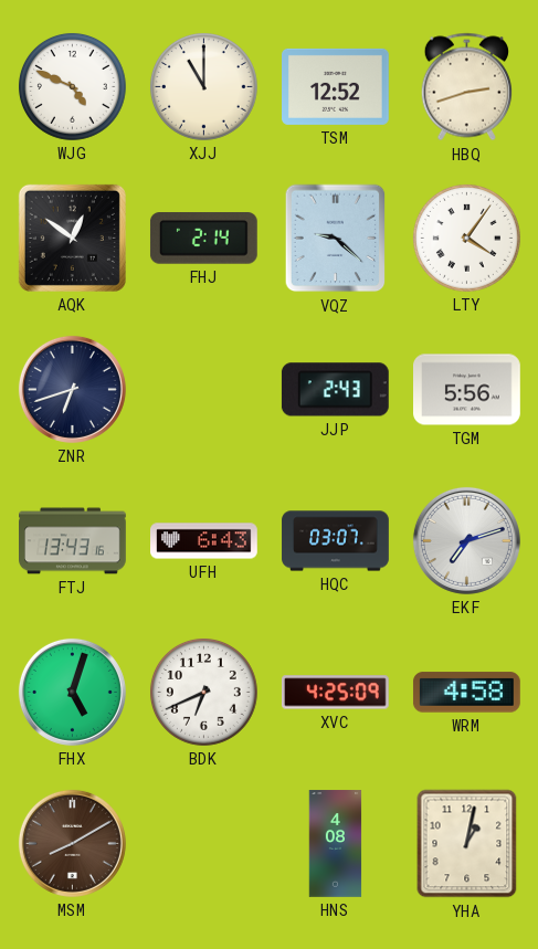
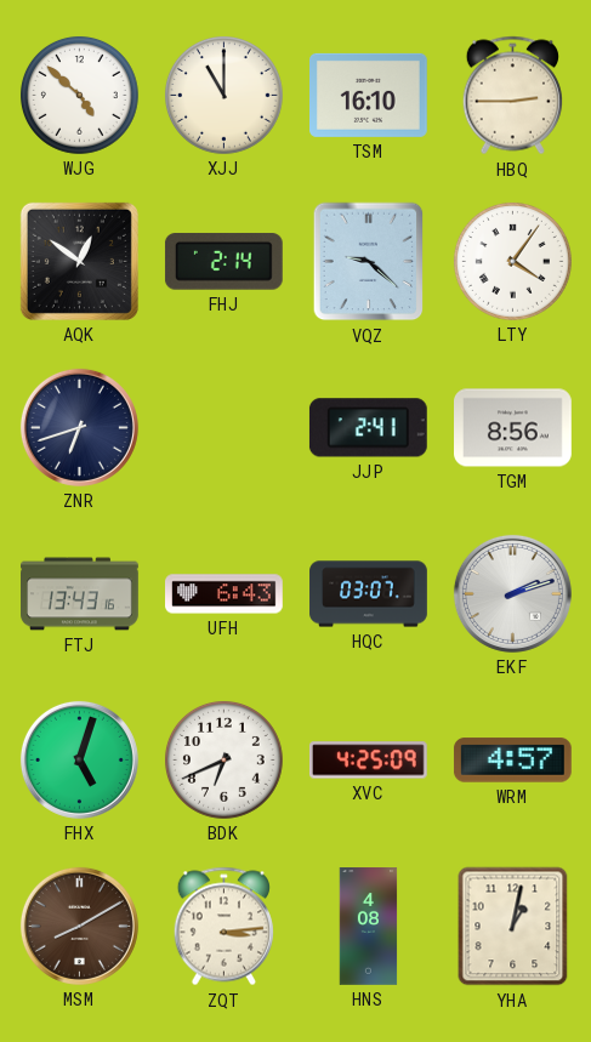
WJG: 4:49 -> 4:52
TSM: 12:52 -> 16:10
HBQ: 2:42 -> 2:45
JJP: 2:43 -> 2:41
TGM: 5:56 -> 8:56
EKF: 7:12 -> 2:12
WRM: 4:58 -> 4:57
ZQT: none -> 3:14
